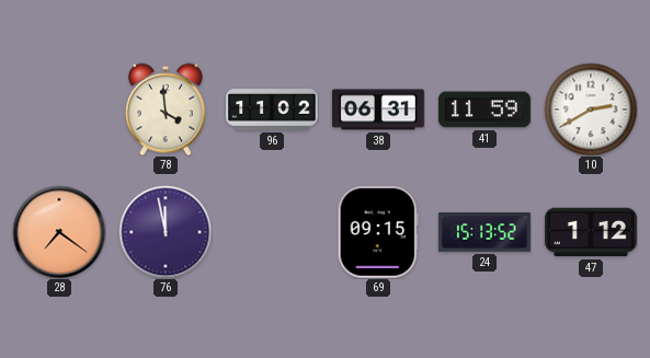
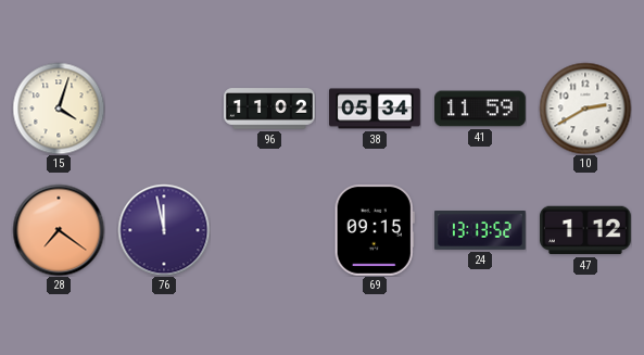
15: none -> 4:03
78: 3:59 -> none
38: 06:31 -> 05:34
24: 15:13 -> 13:13
